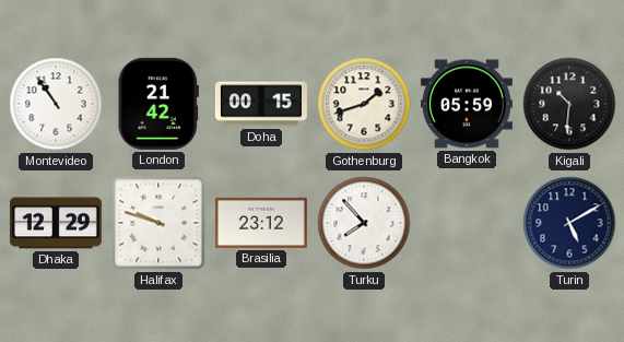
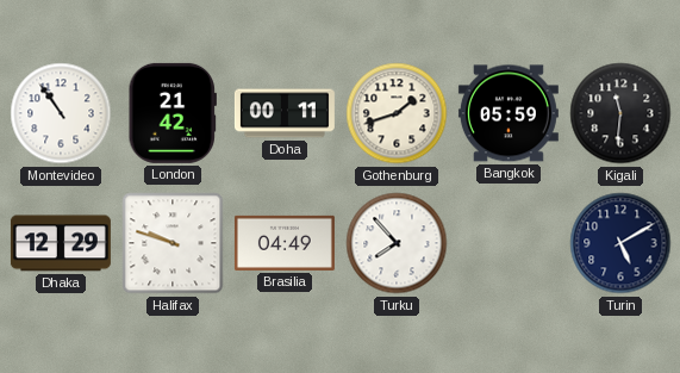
Doha: 00:15 -> 00:11
Kigali: 10:31 -> 11:31
Brasilia: 23:12 -> 04:49
